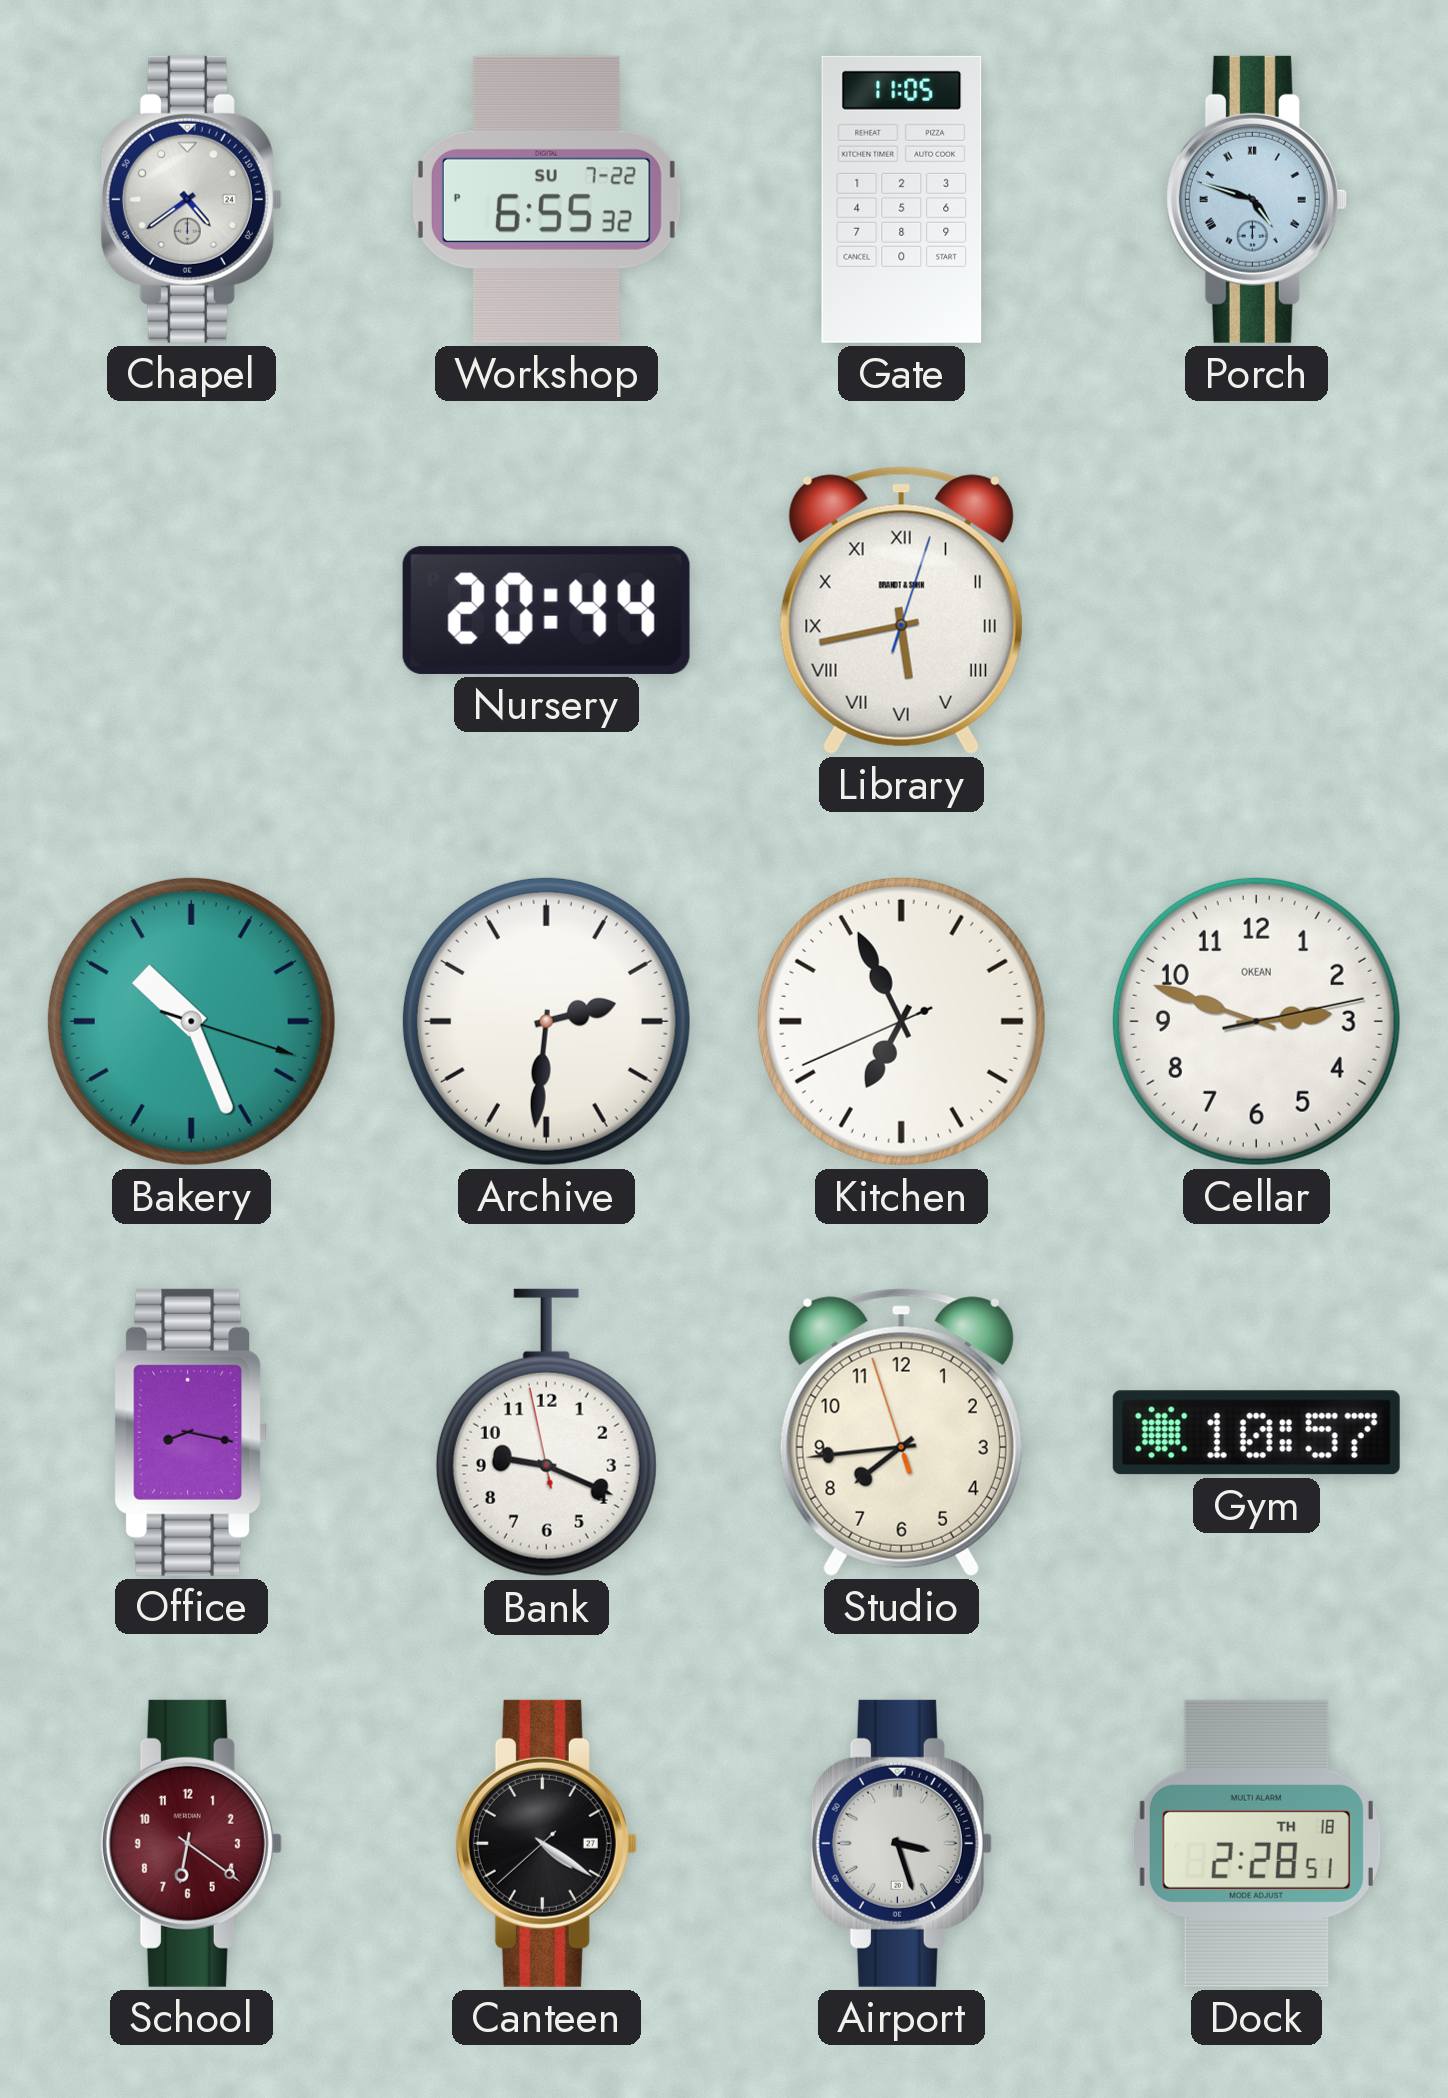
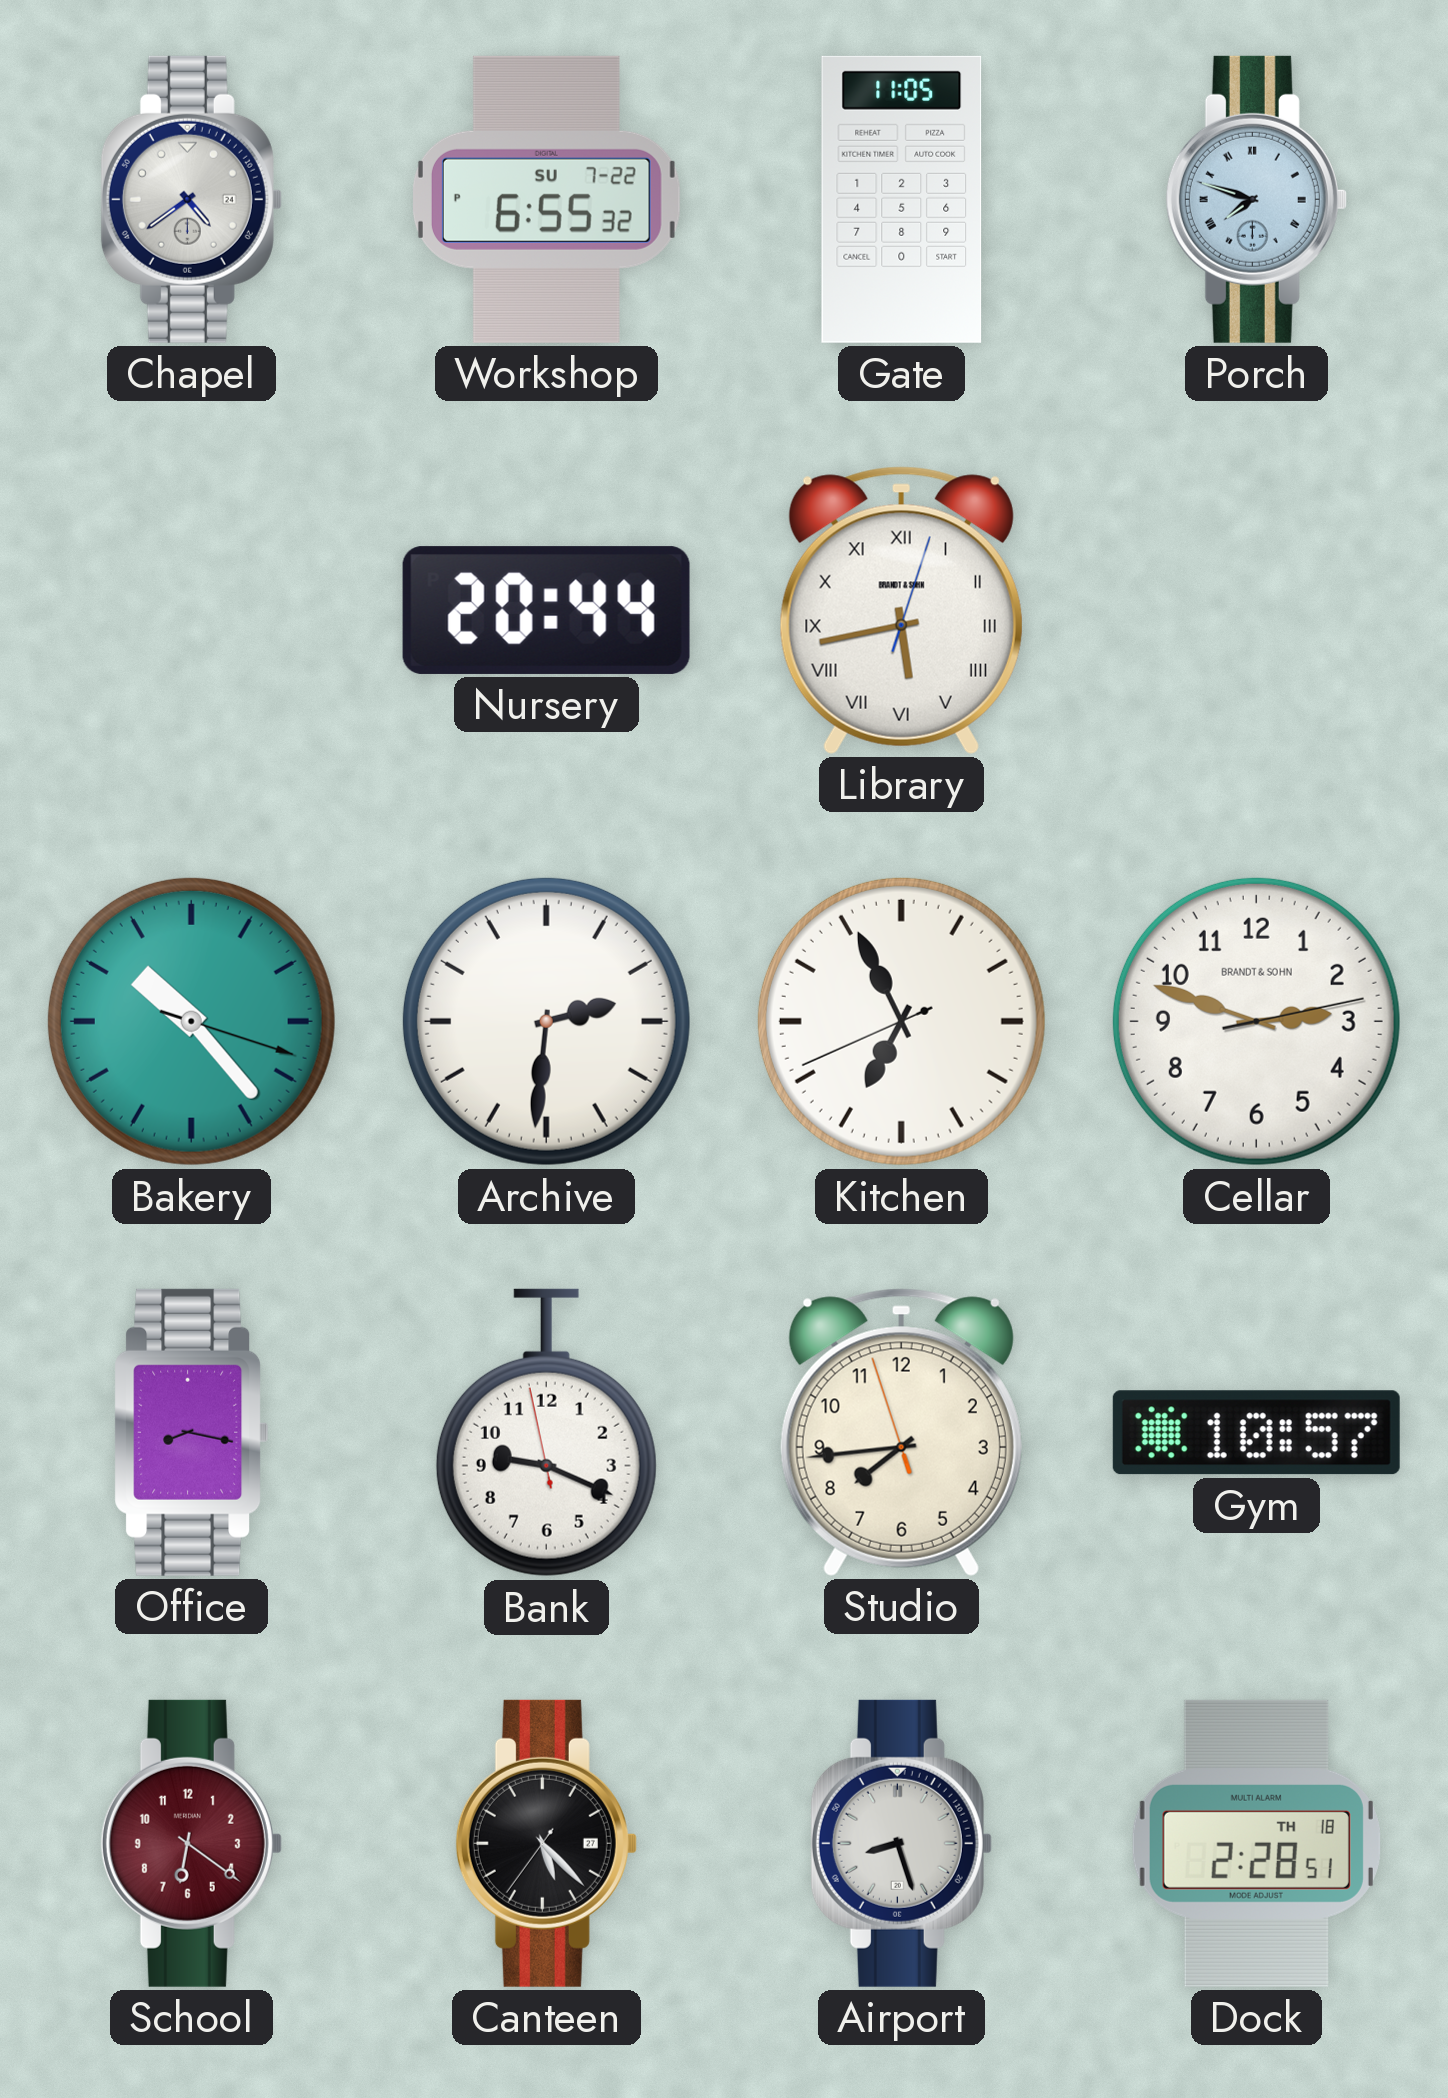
Porch: 4:48 -> 7:48
Bakery: 10:26 -> 10:23
Cellar brand: OKEAN -> BRANDT & SOHN
Canteen: 4:20 -> 5:22
Airport: 3:27 -> 8:27
